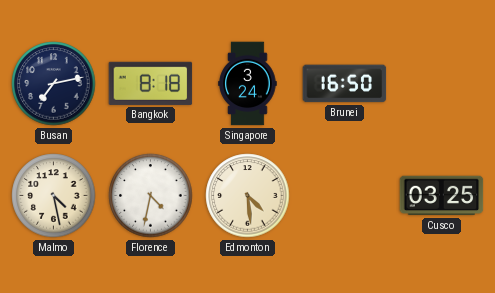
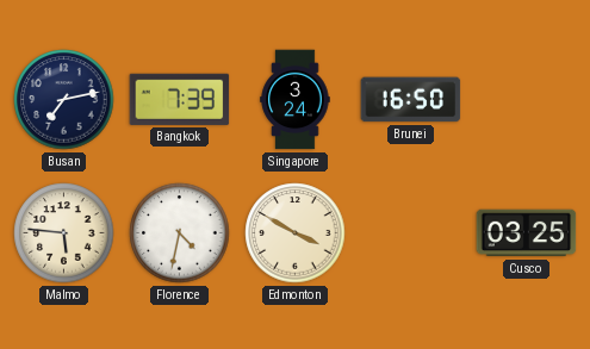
Bangkok: 8:18 -> 7:39
Malmo: 4:28 -> 5:46
Edmonton: 4:29 -> 3:50
